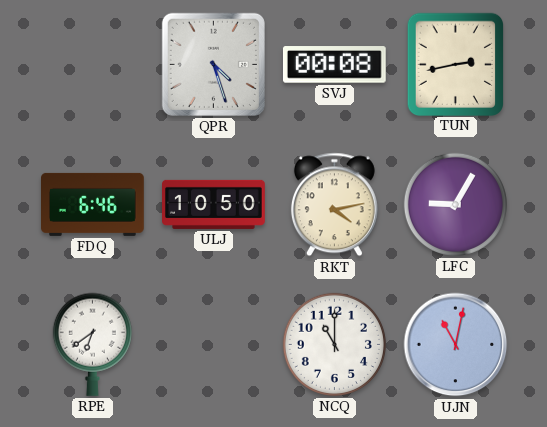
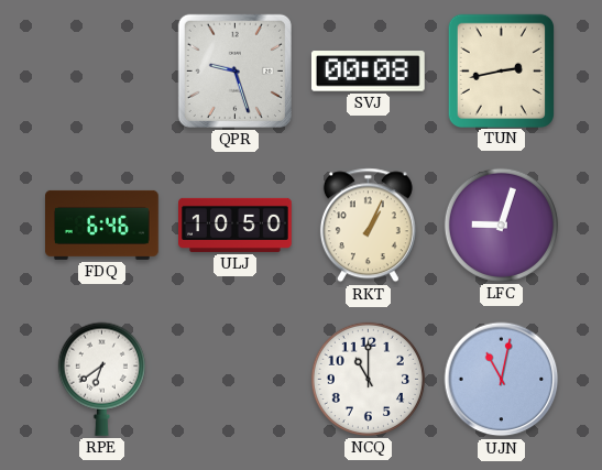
QPR: 4:27 -> 9:27
RKT: 4:13 -> 1:04
LFC: 9:05 -> 9:03
